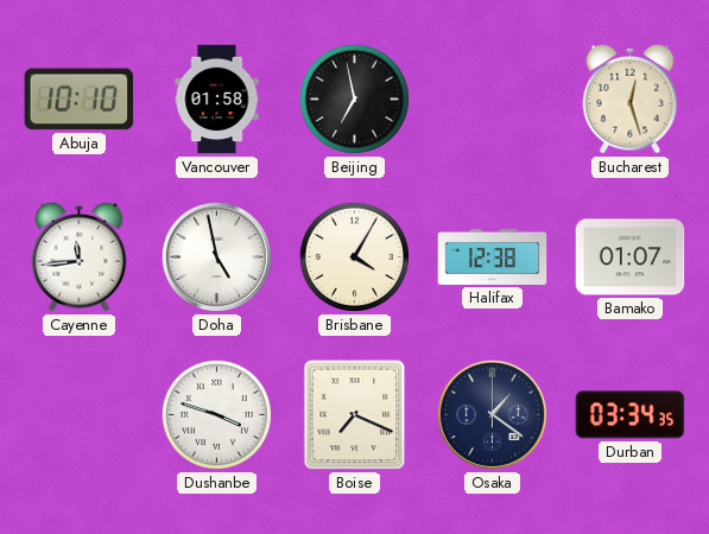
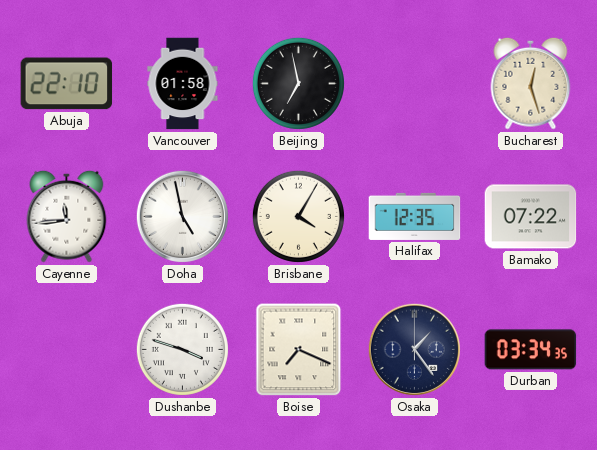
Abuja: 10:10 -> 22:10
Halifax: 12:38 -> 12:35
Bamako: 01:07 -> 07:22
Osaka: 1:21 -> 1:24
